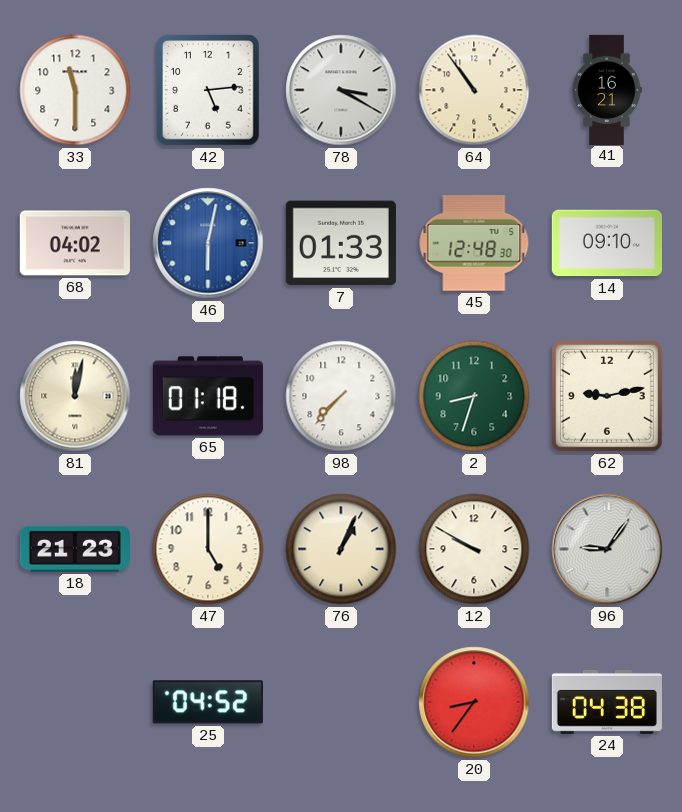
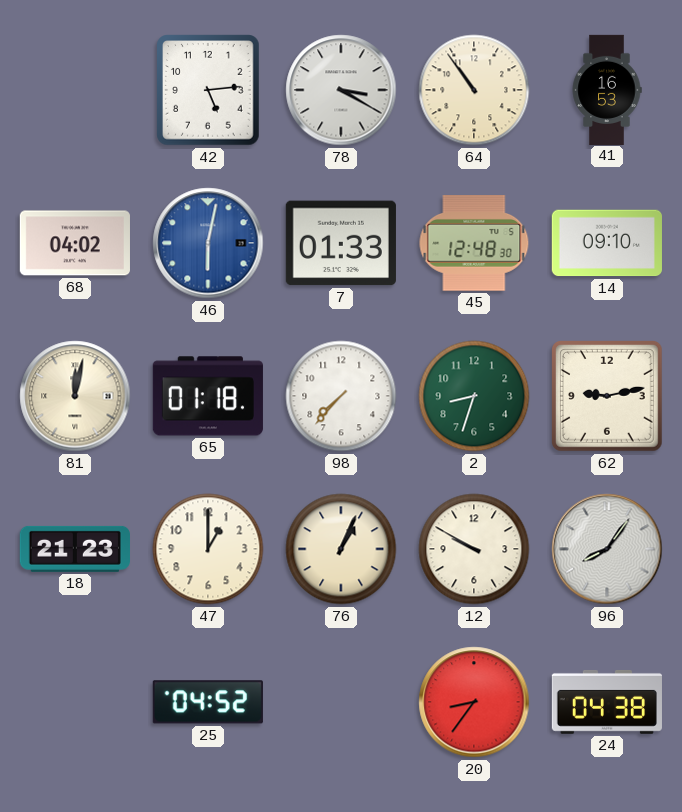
33: 11:30 -> none
41: 16:21 -> 16:53
47: 5:00 -> 1:00
96: 9:06 -> 8:06
